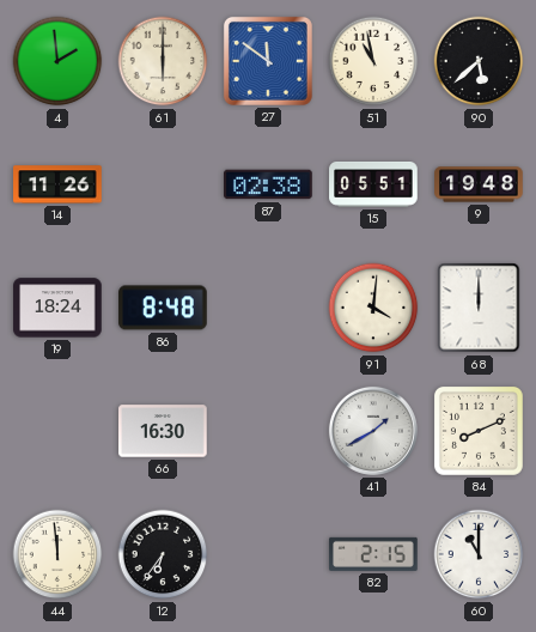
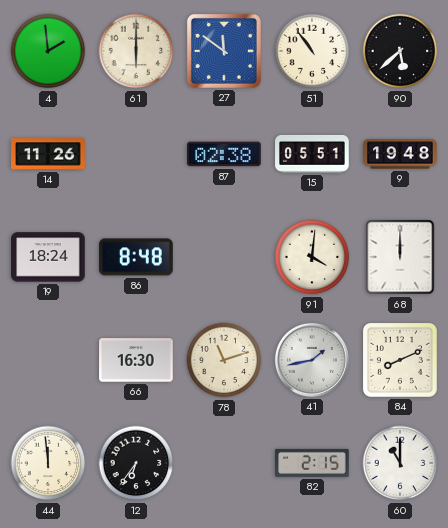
51: 10:58 -> 10:54
78: none -> 11:12
41: 1:40 -> 1:43
